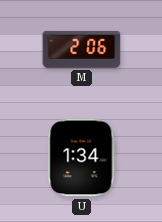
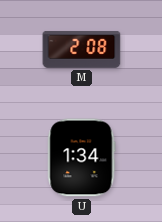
M: 2:06 -> 2:08
